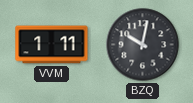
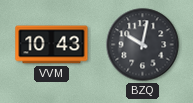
VVM: 1:11 -> 10:43
